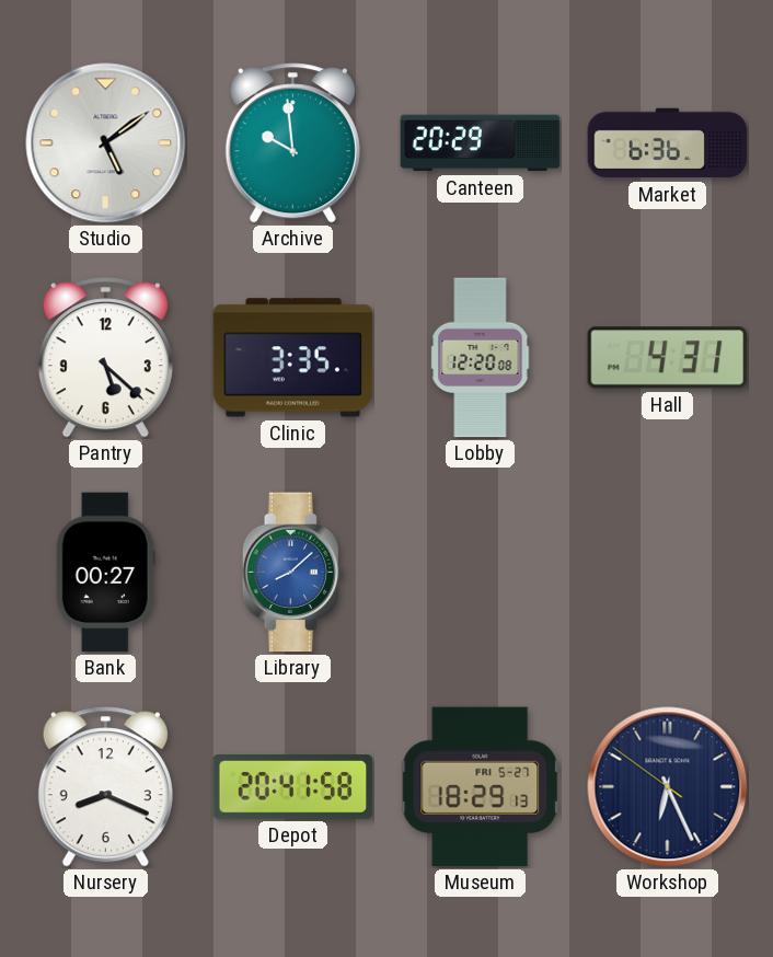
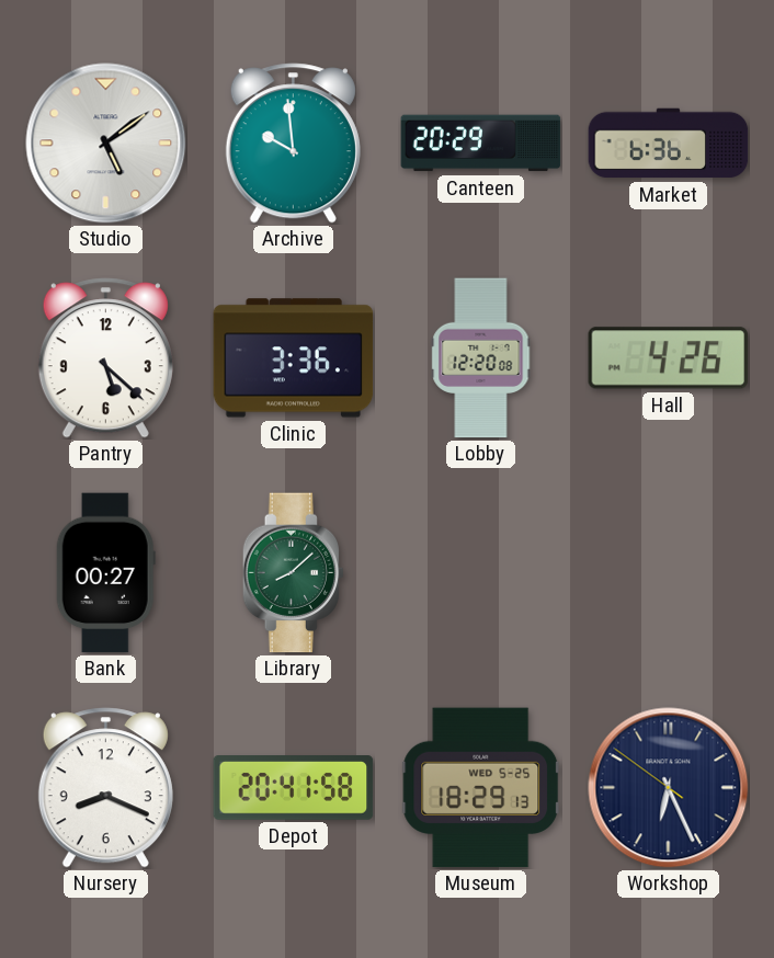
Clinic: 3:35 -> 3:36
Hall: 4:31 -> 4:26
Library dial: blue -> green
Museum date: FRI 5-27 -> WED 5-25
